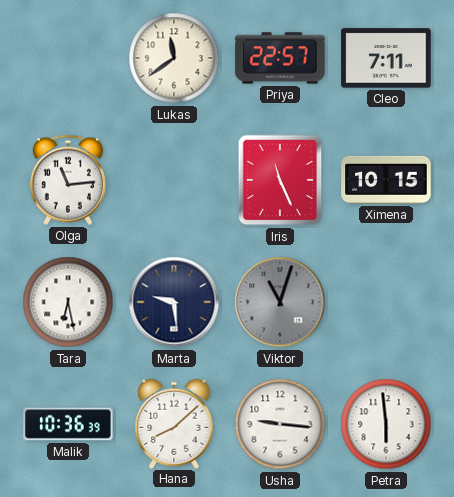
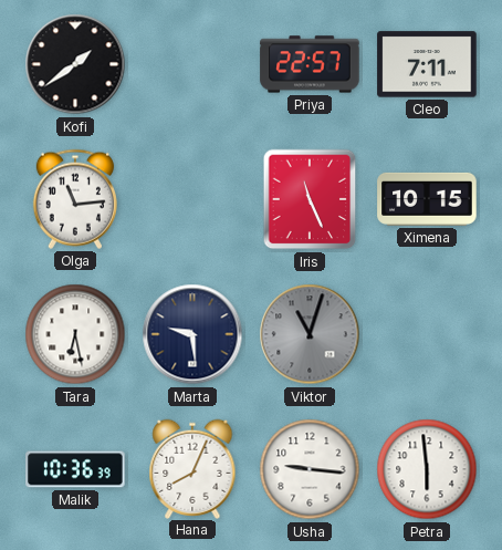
Kofi: none -> 1:39
Lukas: 11:39 -> none
Hana: 8:08 -> 8:04
